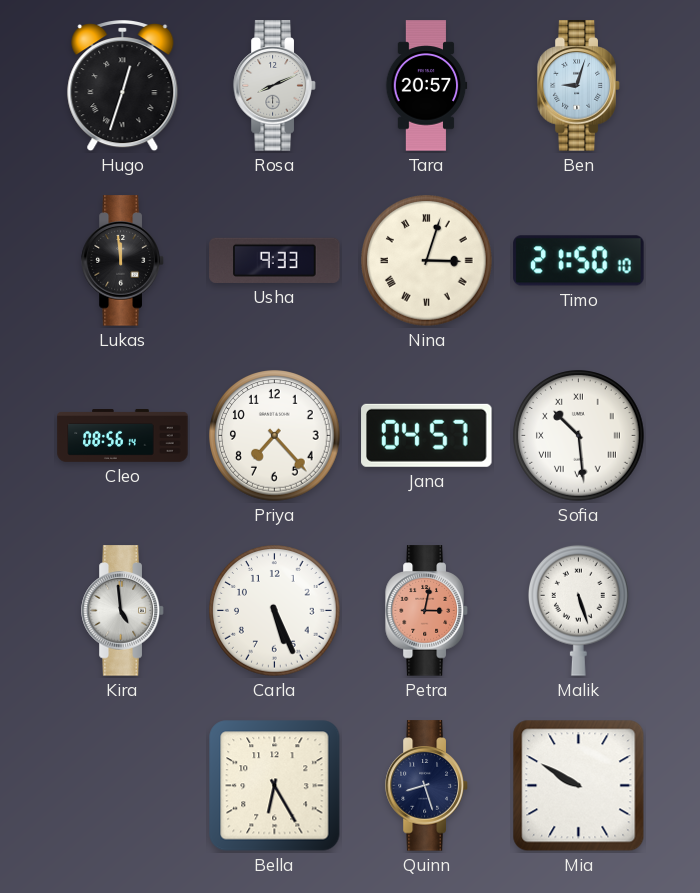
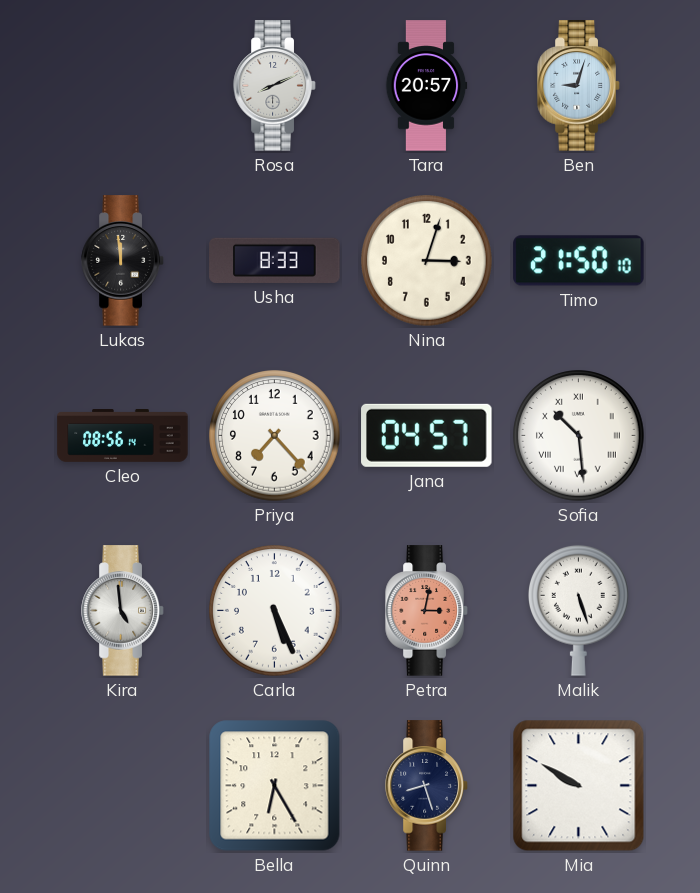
Hugo: 12:33 -> none
Usha: 9:33 -> 8:33
Nina numerals: Roman -> Arabic
